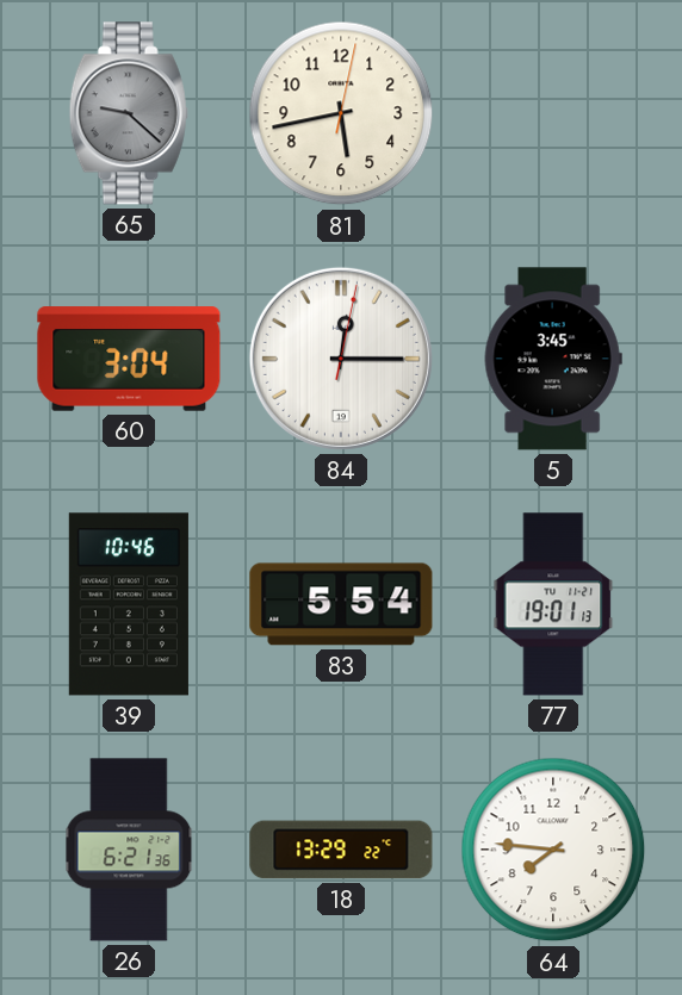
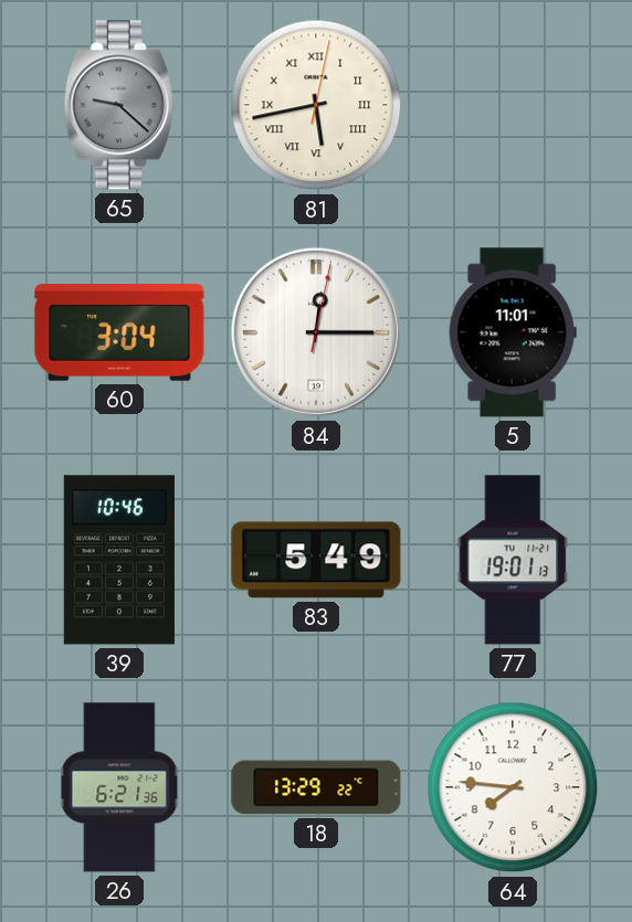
81 numerals: Arabic -> Roman
5: 3:45 -> 11:01
83: 5:54 -> 5:49
